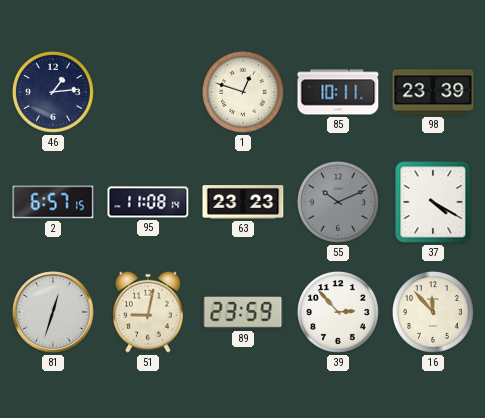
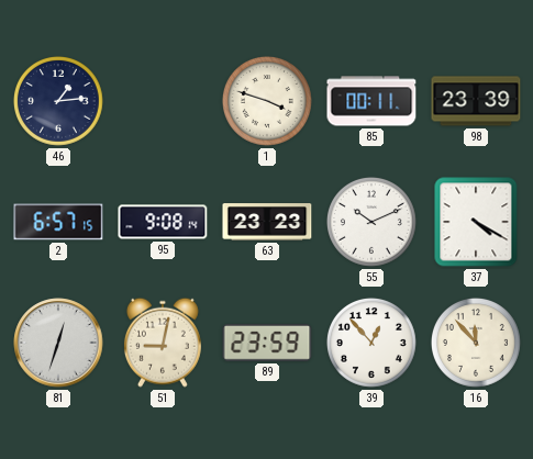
1: 12:48 -> 3:48
85: 10:11 -> 00:11
95: 11:08 -> 9:08
55 dial: grey -> white
39: 2:53 -> 12:53
